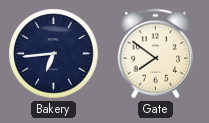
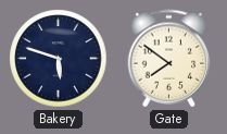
Bakery: 6:44 -> 5:48
